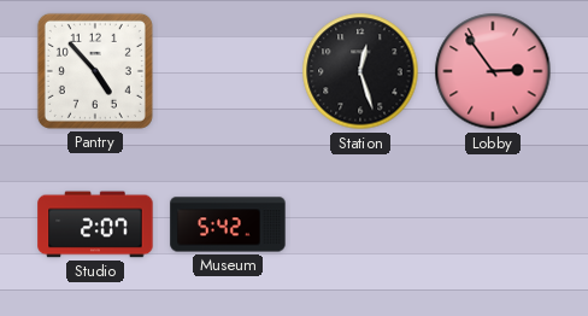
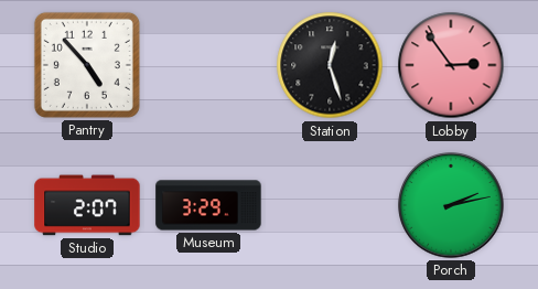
Museum: 5:42 -> 3:29
Porch: none -> 2:13
